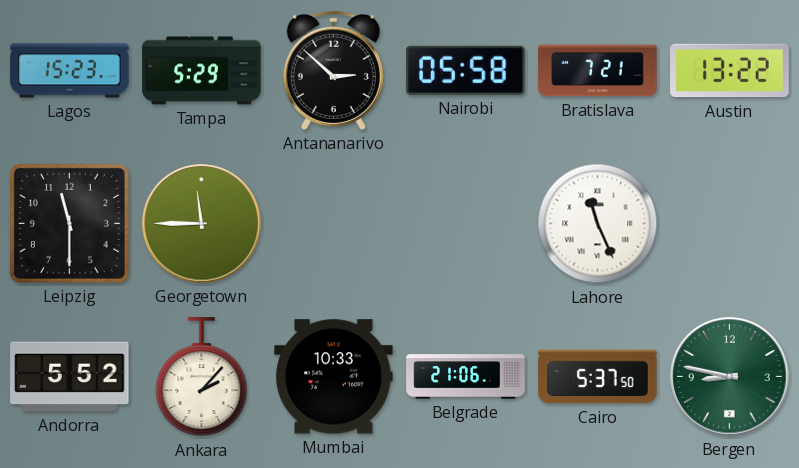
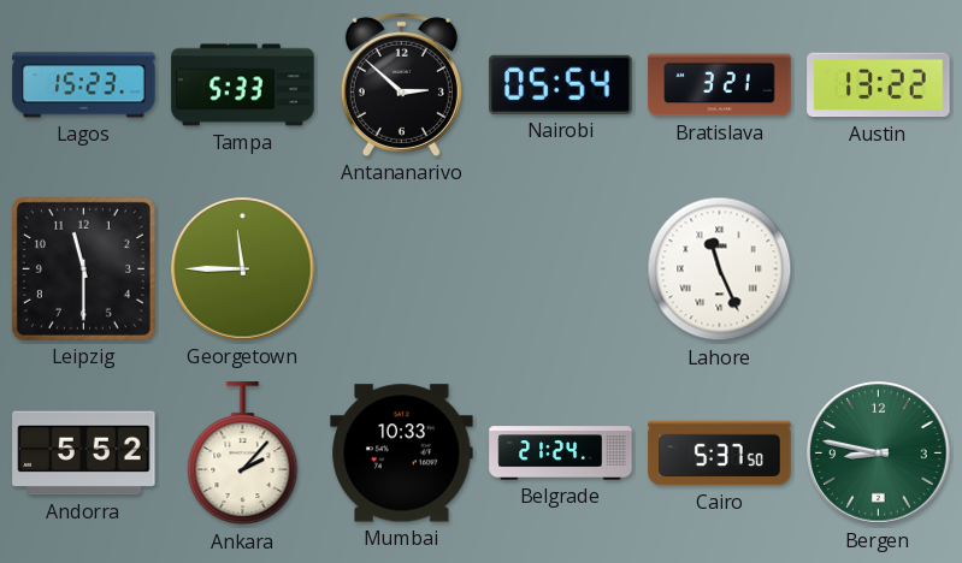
Tampa: 5:29 -> 5:33
Nairobi: 05:58 -> 05:54
Bratislava: 7:21 -> 3:21
Belgrade: 21:06 -> 21:24
